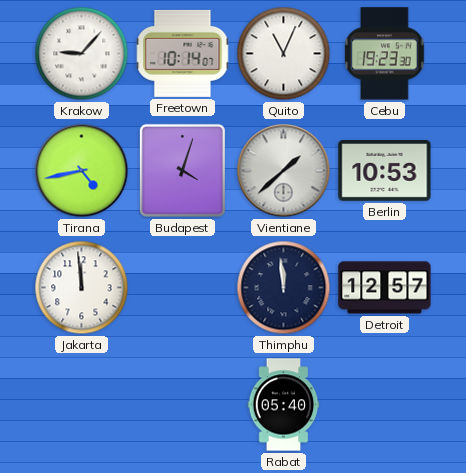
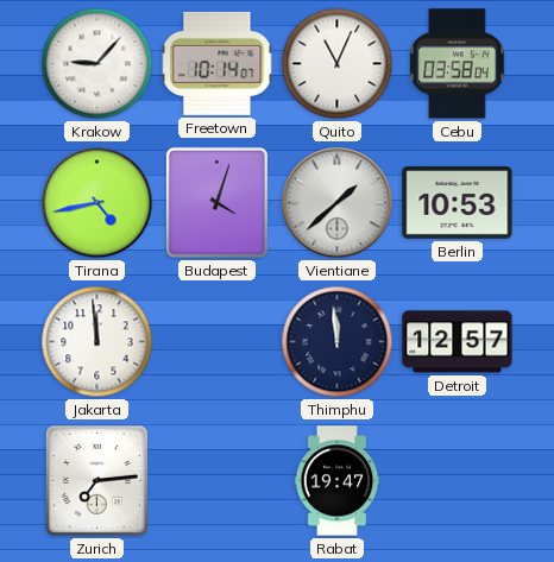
Cebu: 19:23 -> 03:58
Zurich: none -> 7:14
Rabat: 05:40 -> 19:47
